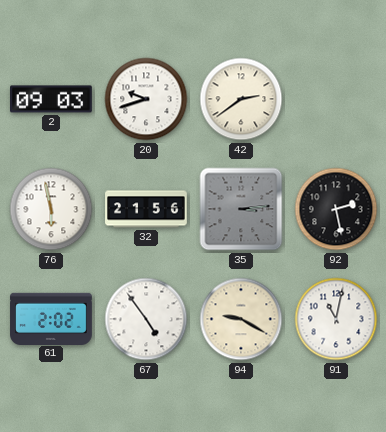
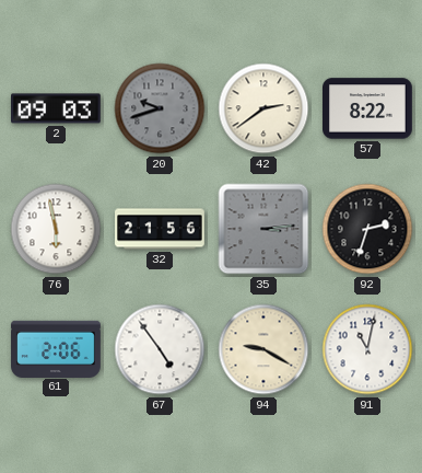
20 dial: white -> grey
57: none -> 8:22
92: 2:28 -> 2:33
61: 2:02 -> 2:06
